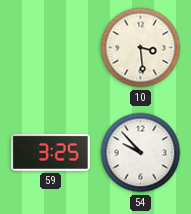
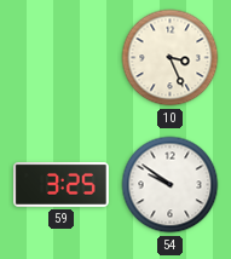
10: 3:29 -> 3:26
54: 9:53 -> 9:51
